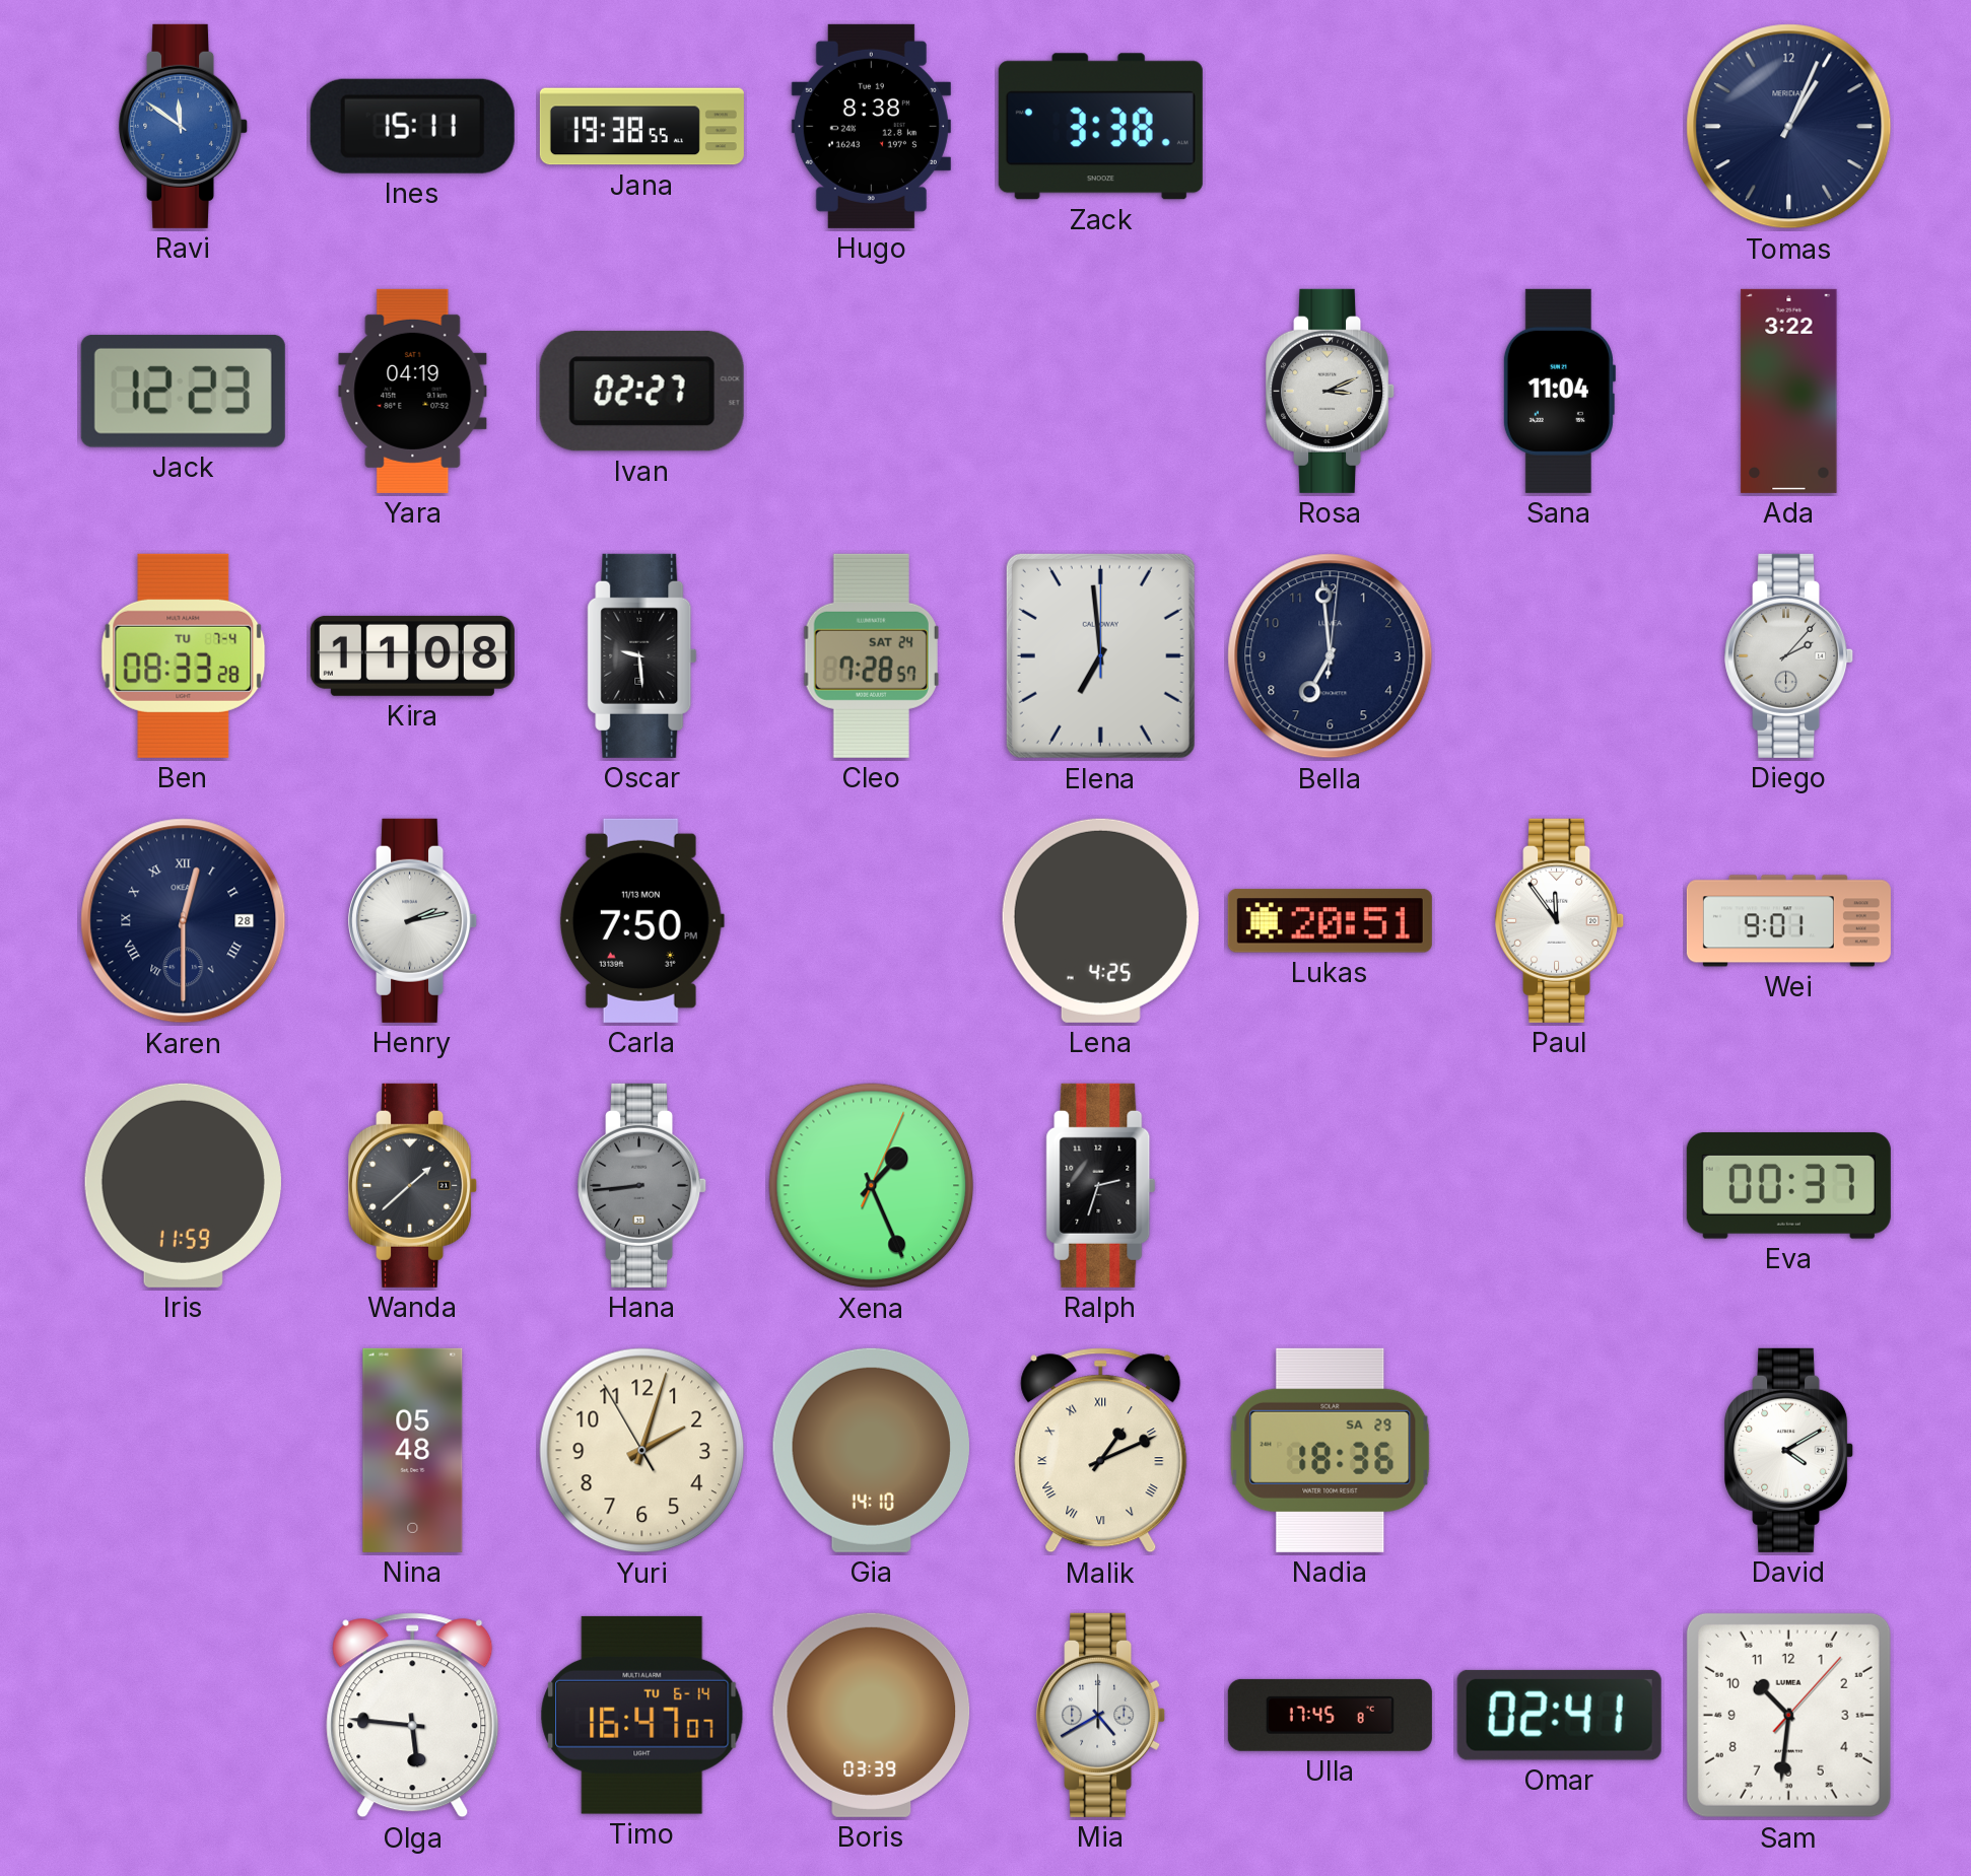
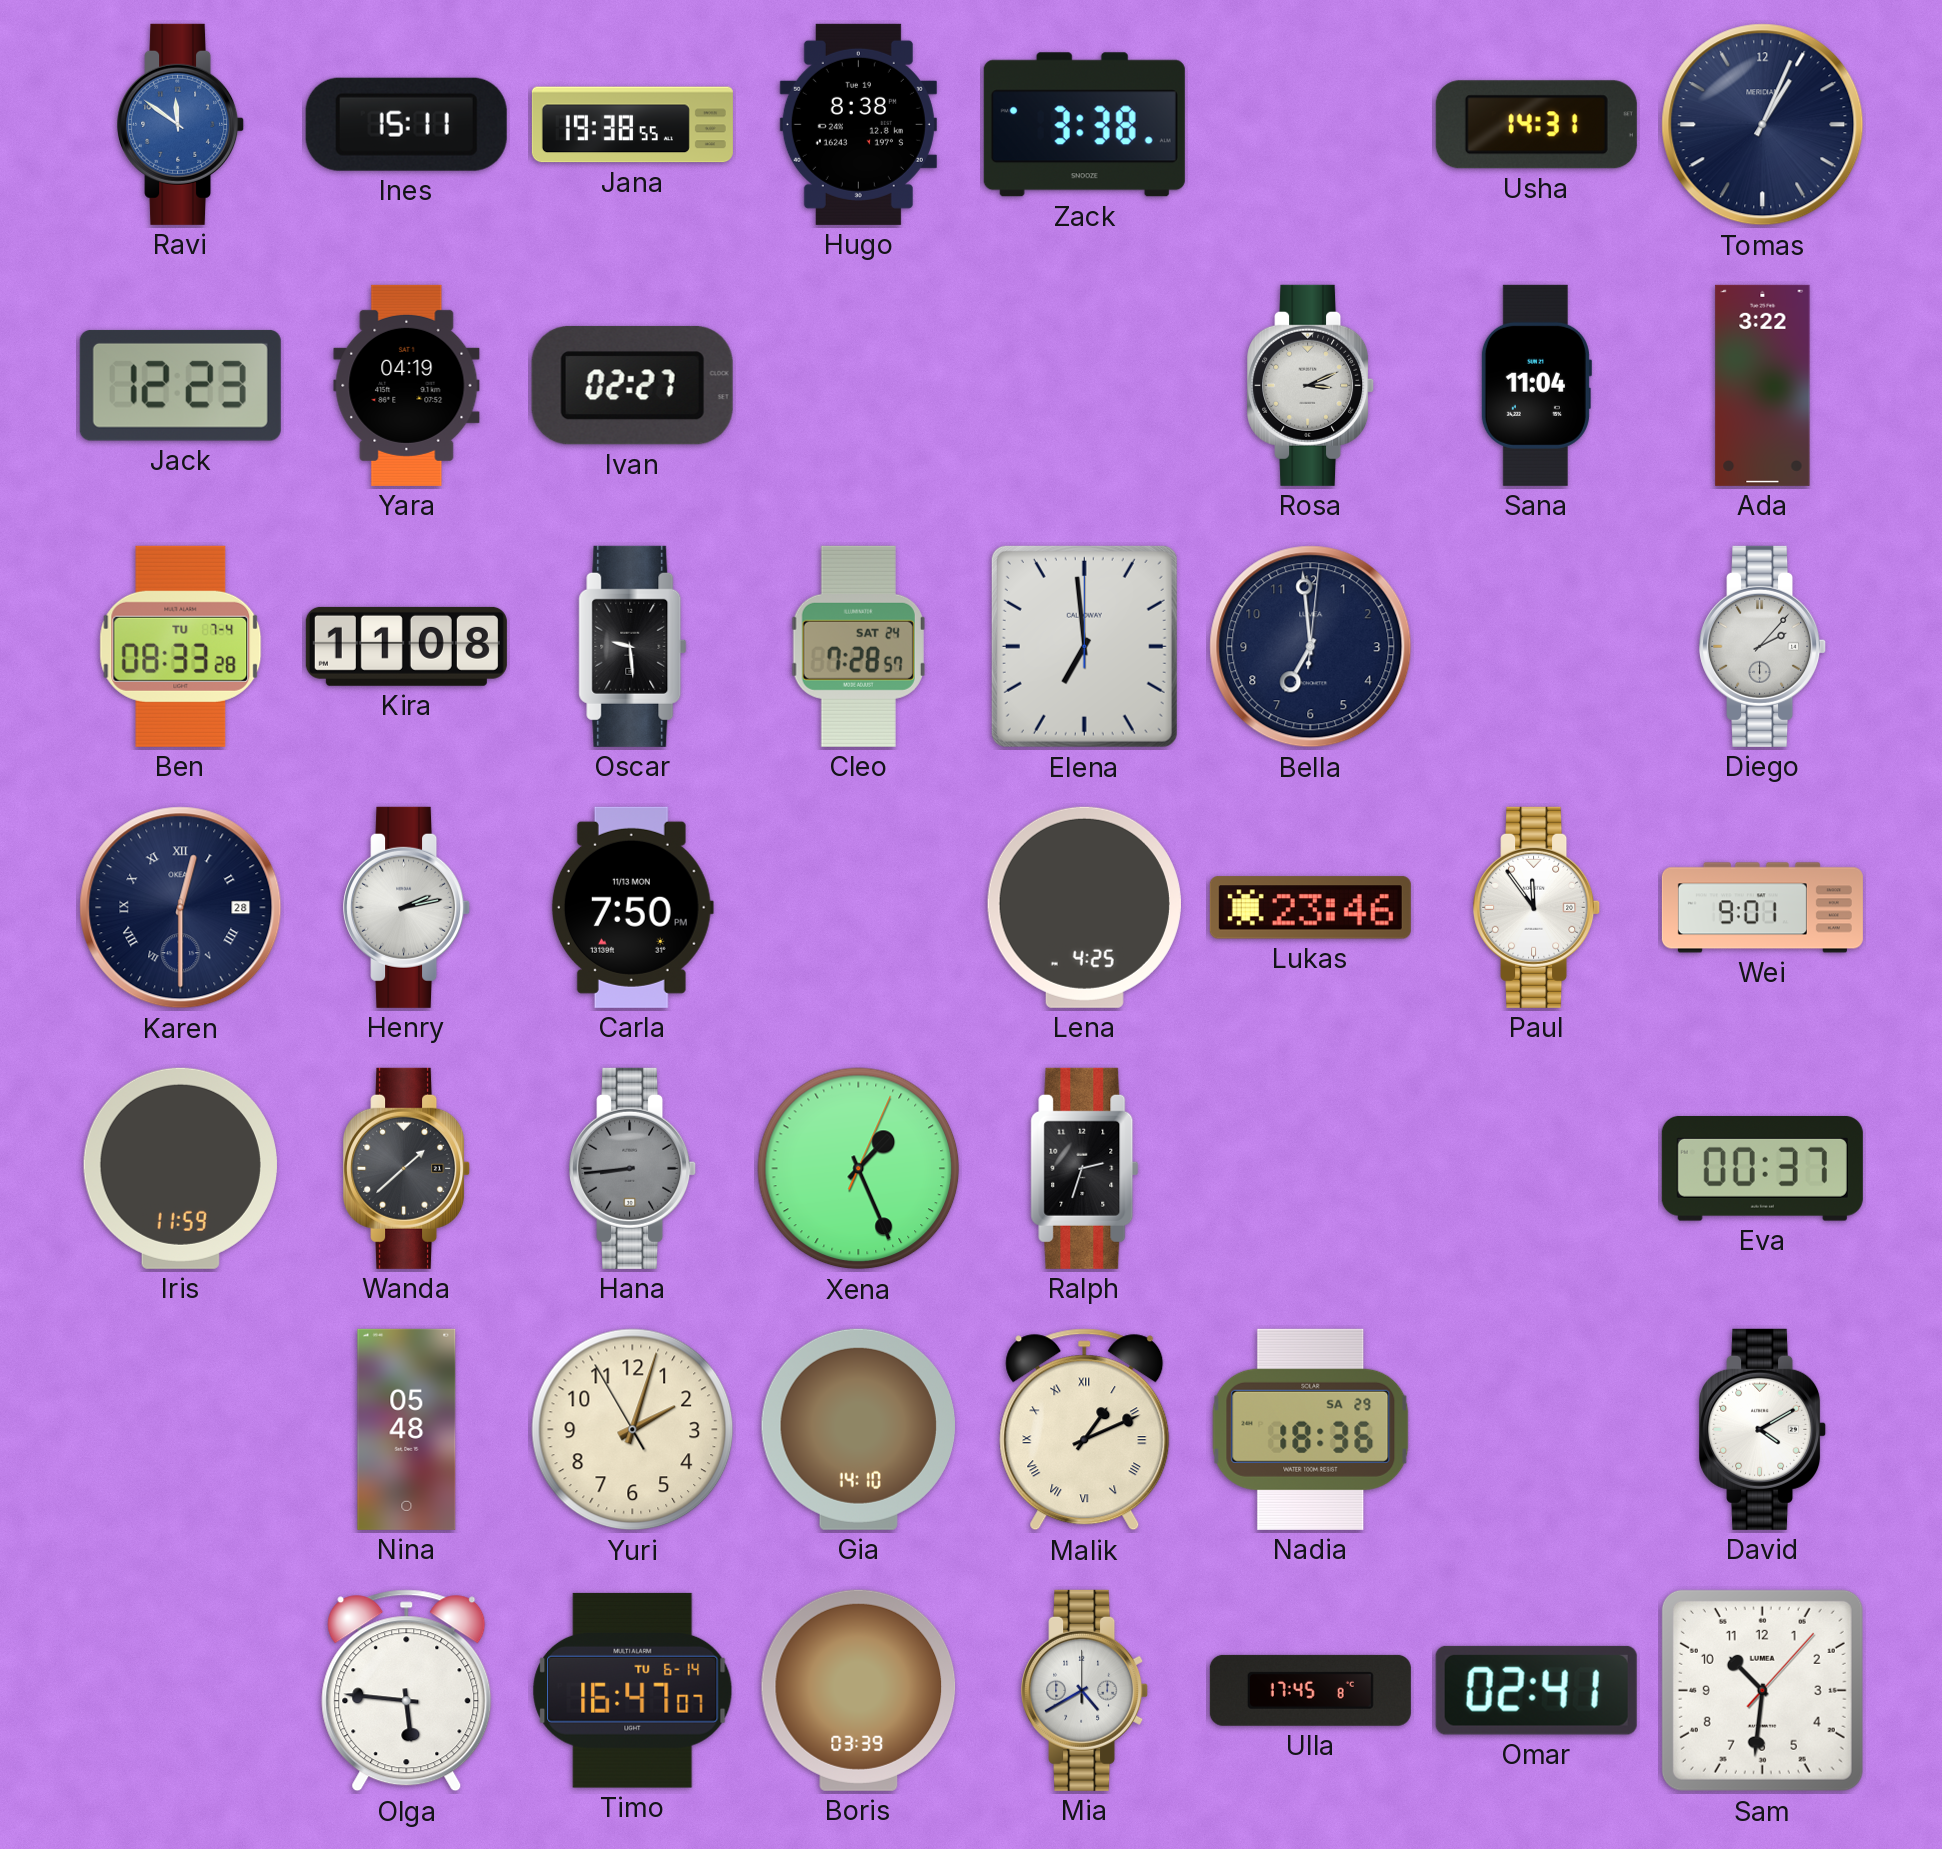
Usha: none -> 14:31
Lukas: 20:51 -> 23:46
